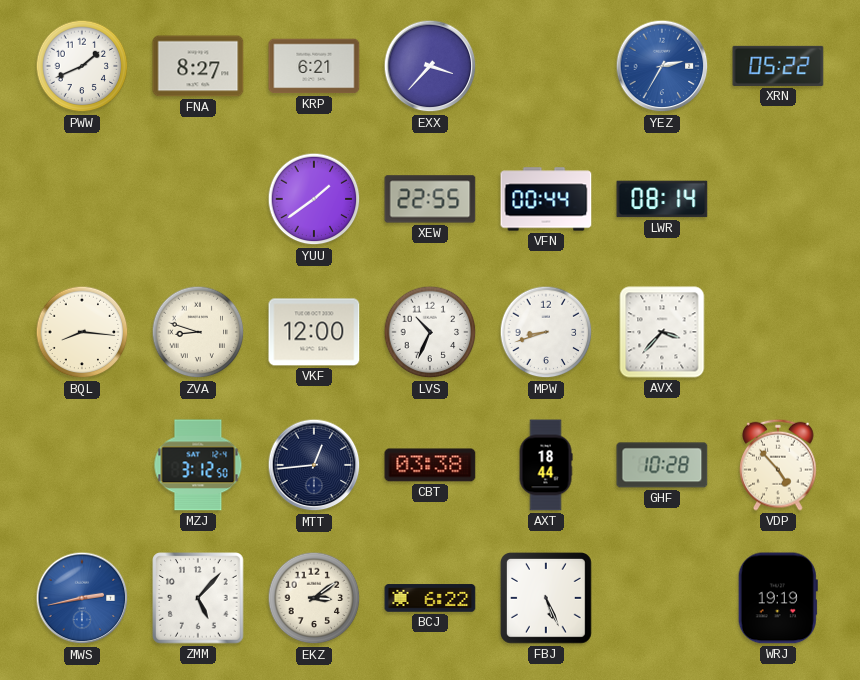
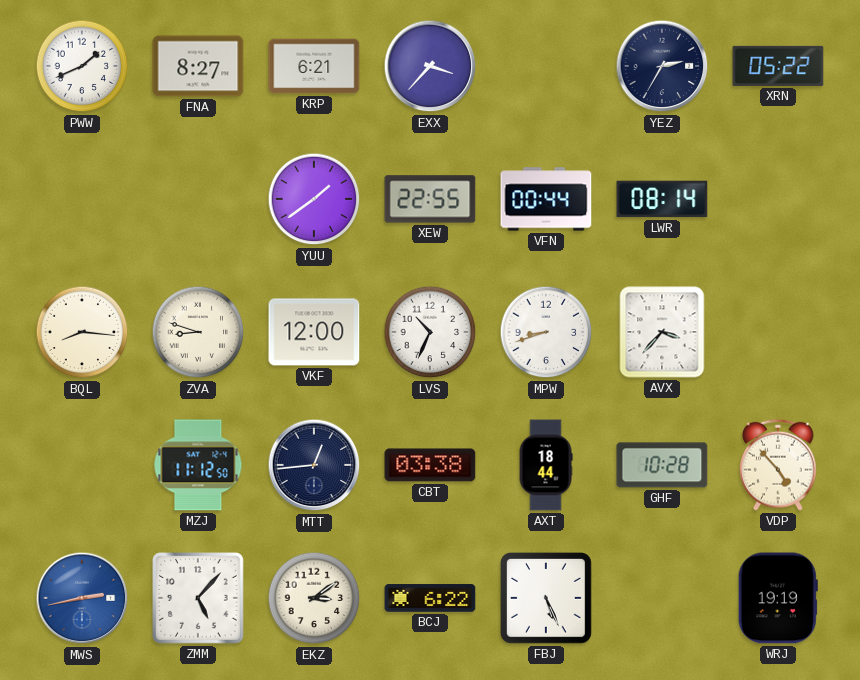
YEZ dial: blue -> navy
MZJ: 3:12 -> 11:12
